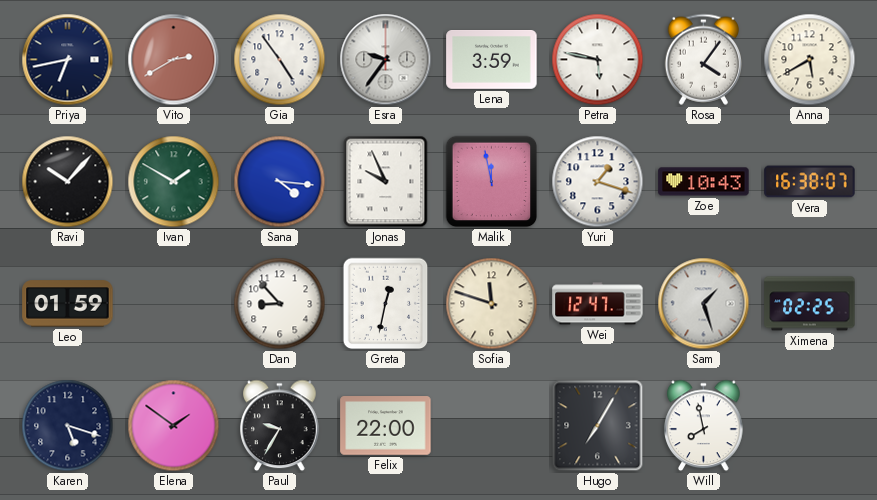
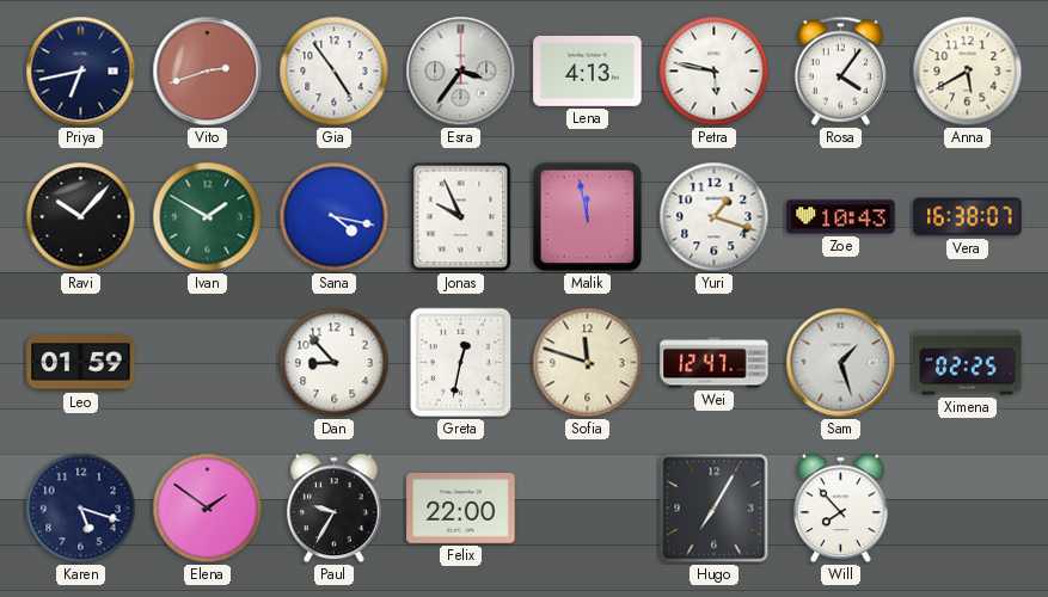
Vito: 2:40 -> 2:42
Esra: 9:36 -> 3:36
Lena: 3:59 -> 4:13
Sana: 4:16 -> 4:17
Will: 7:58 -> 7:53
